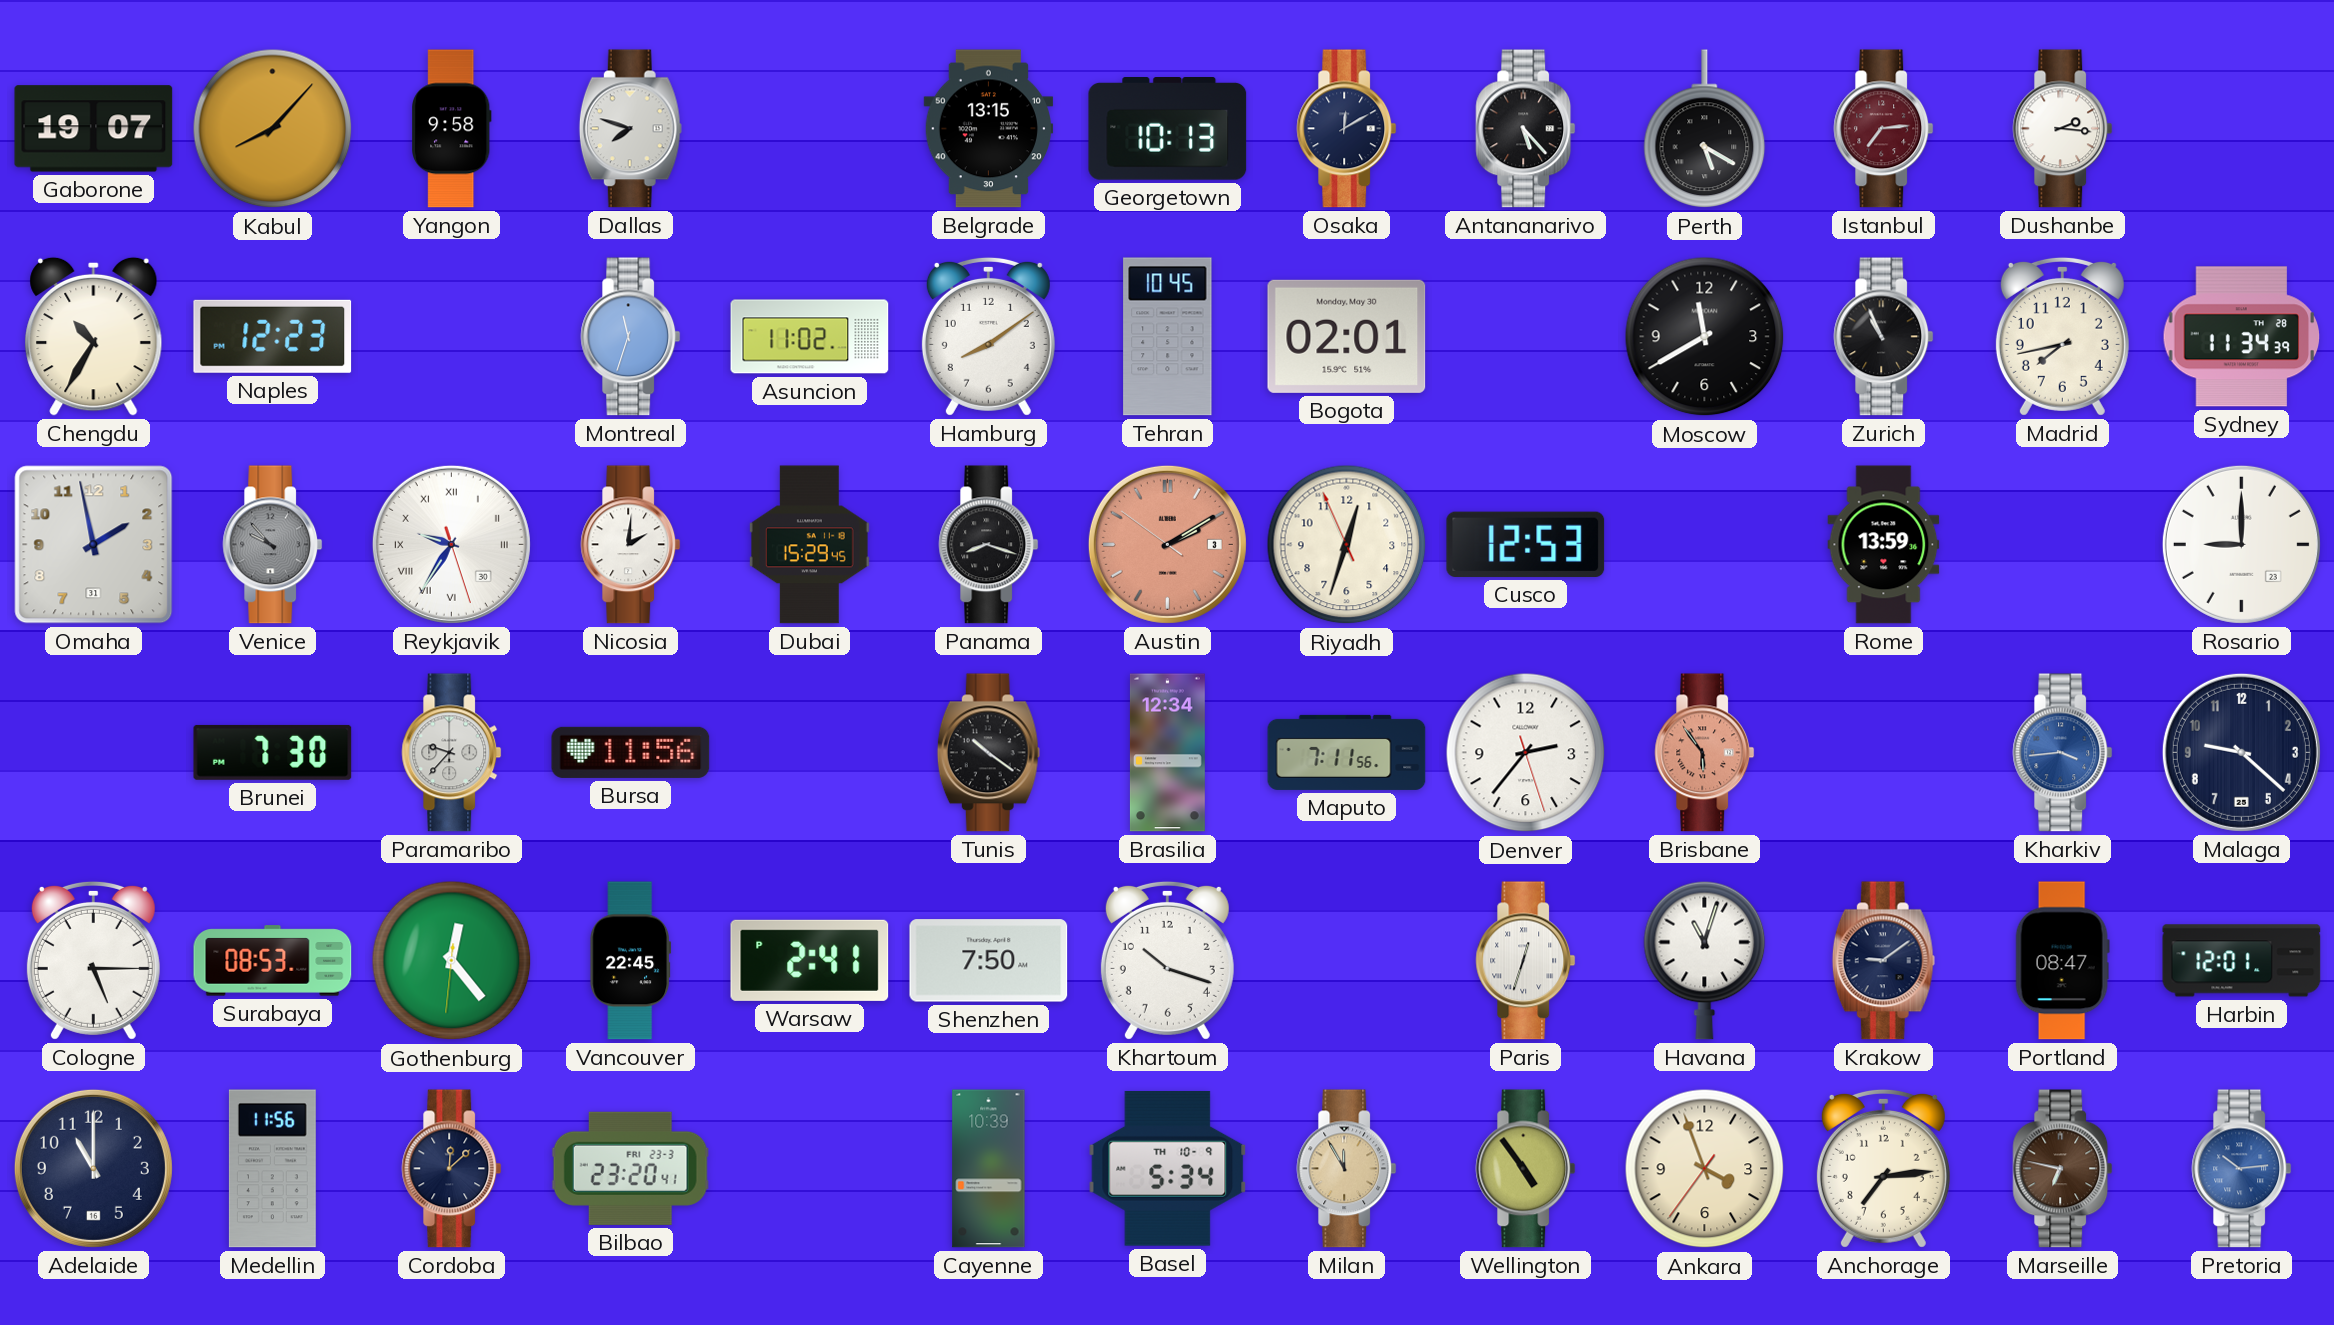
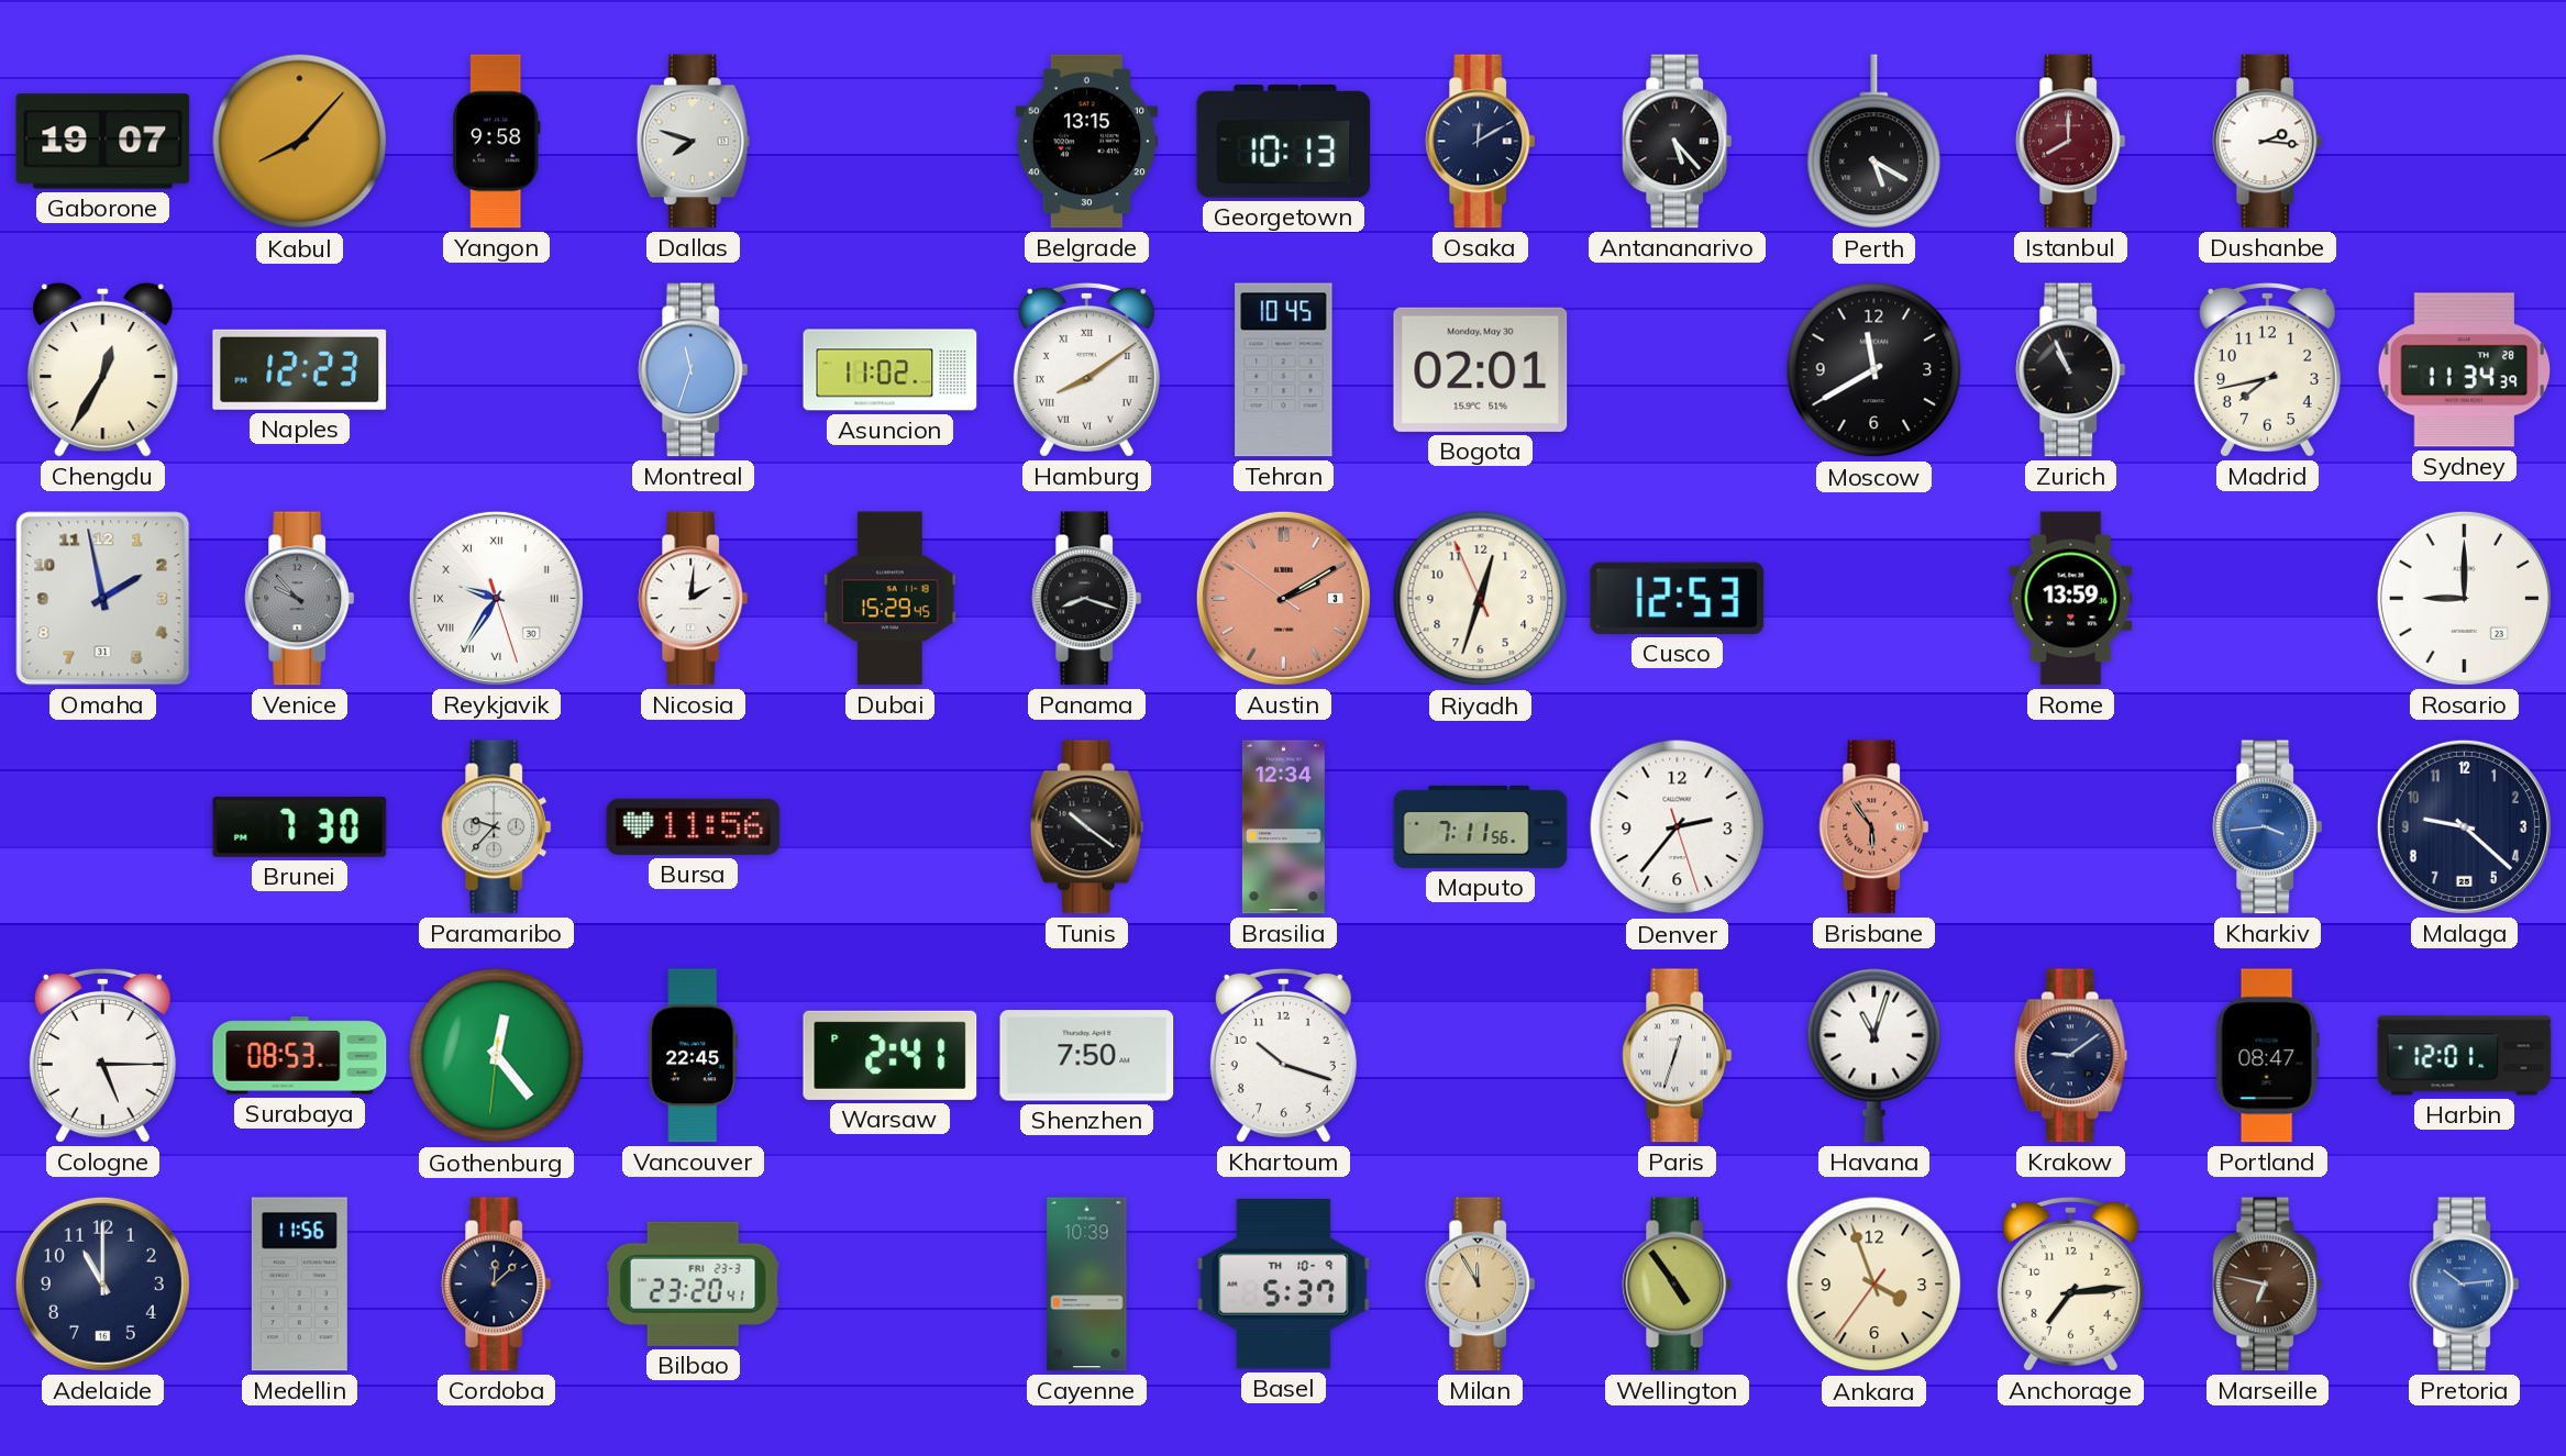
Istanbul: 7:14 -> 8:00
Chengdu: 10:35 -> 12:35
Hamburg numerals: Arabic -> Roman
Basel: 5:34 -> 5:37
